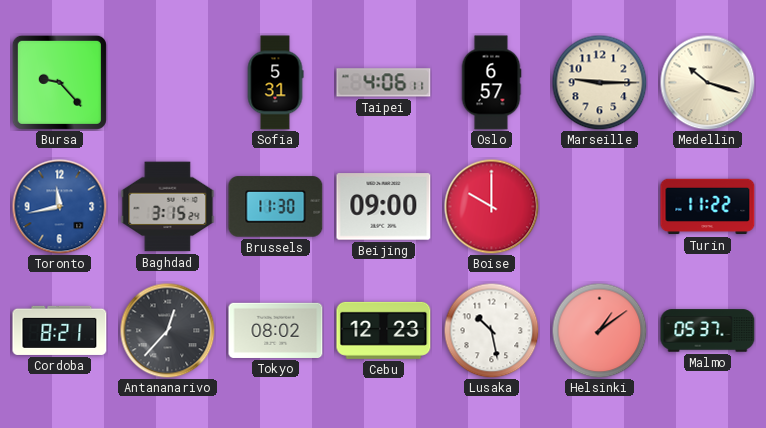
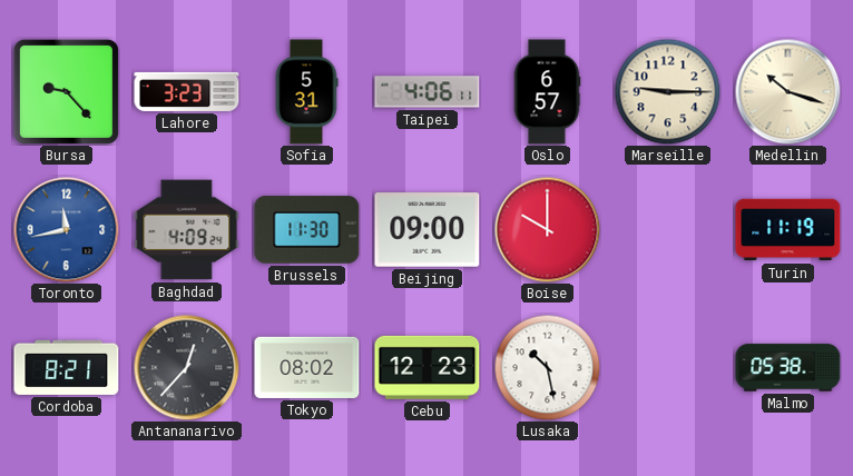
Lahore: none -> 3:23
Baghdad: 3:15 -> 4:09
Turin: 11:22 -> 11:19
Helsinki: 1:09 -> none
Malmo: 05:37 -> 05:38
